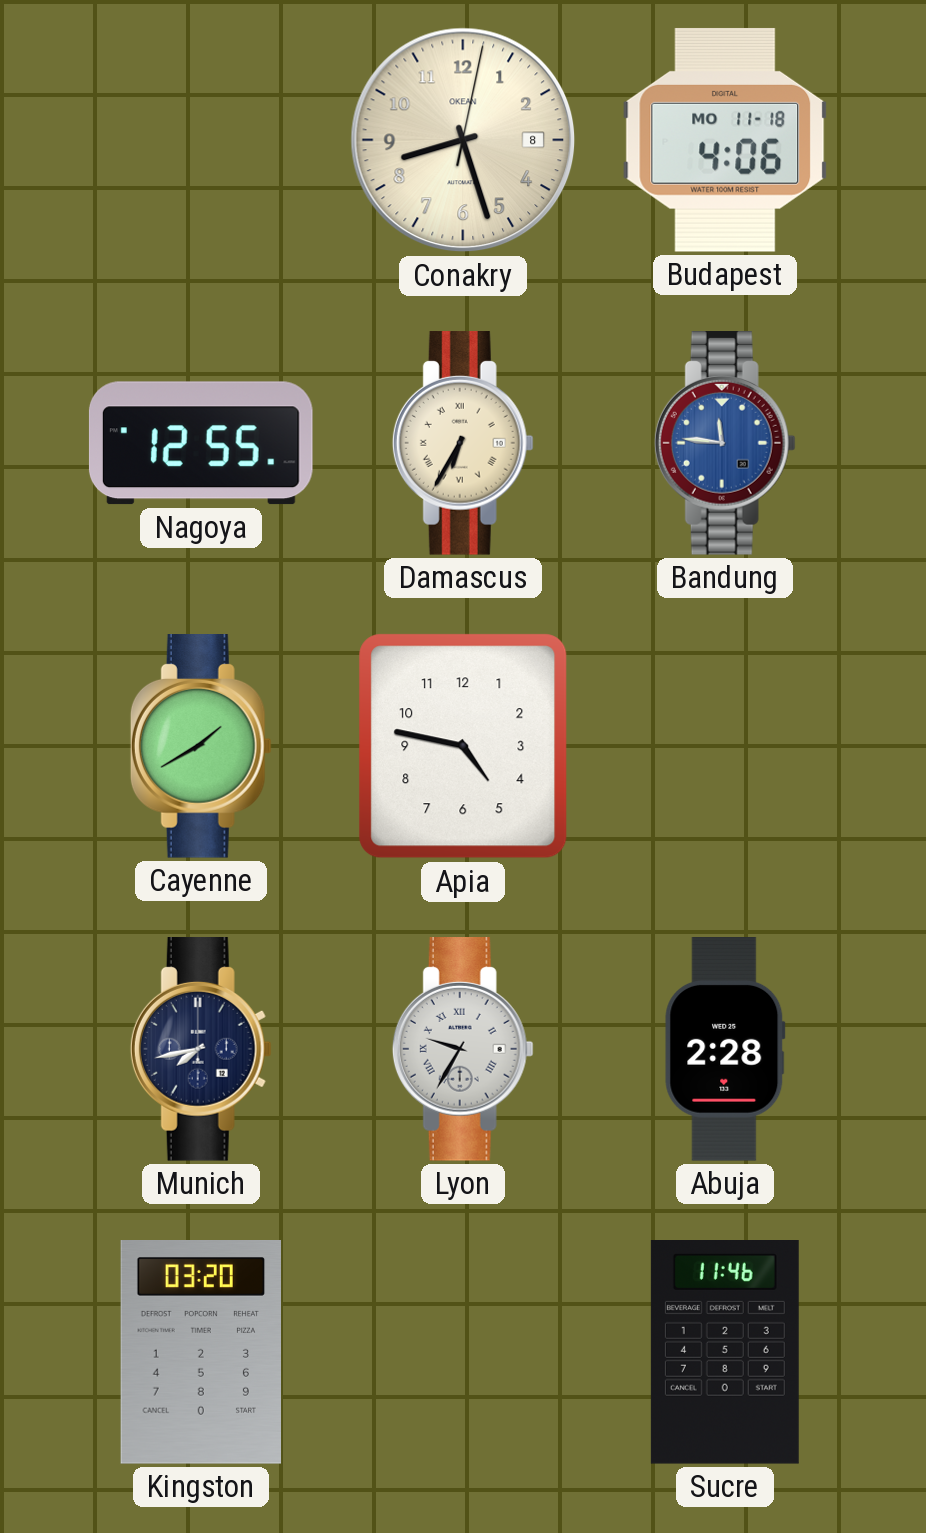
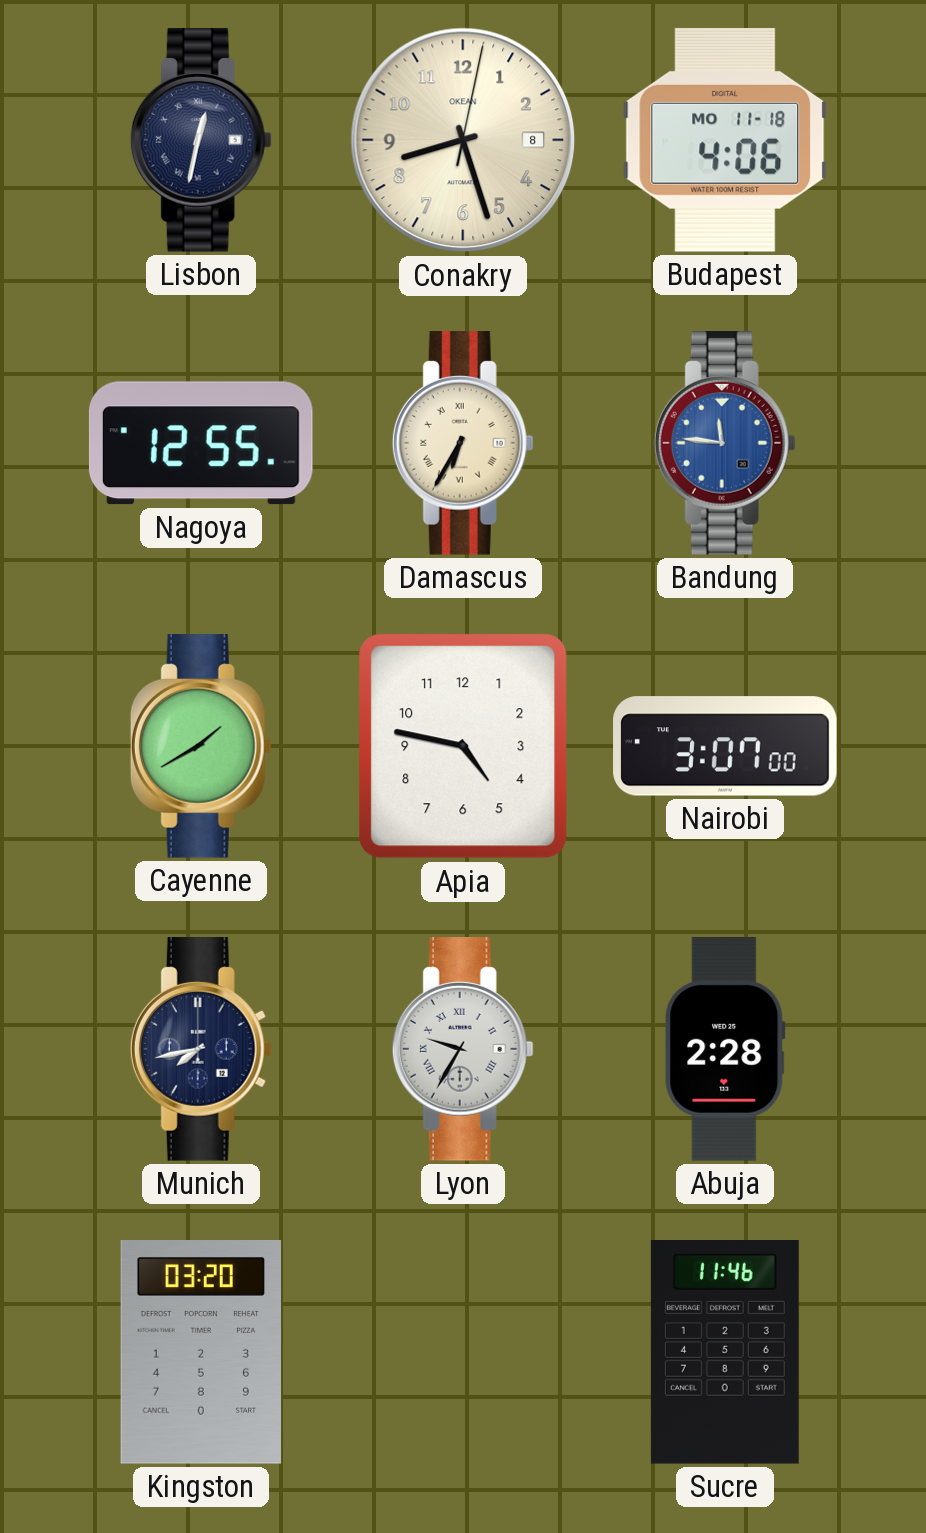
Lisbon: none -> 12:32
Nairobi: none -> 3:07
